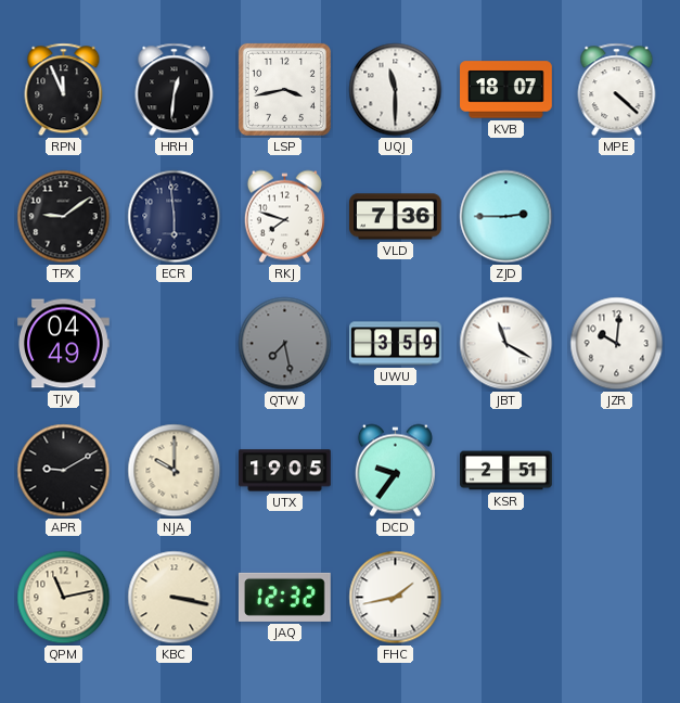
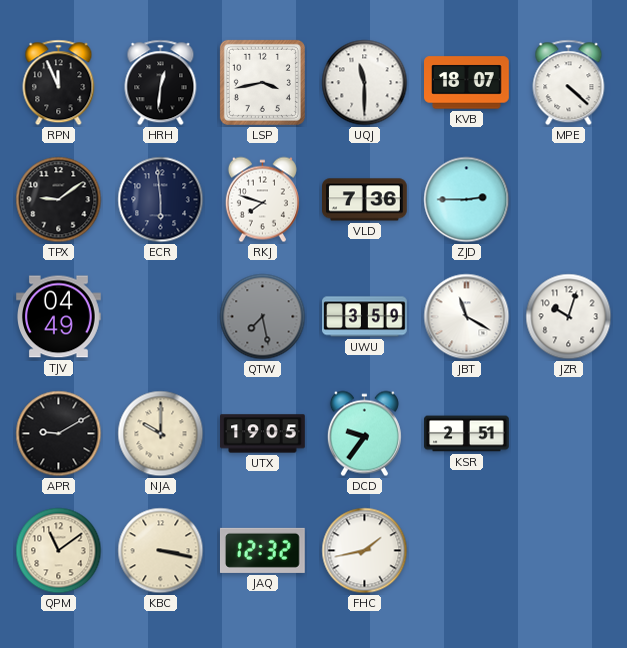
JZR: 10:01 -> 10:03
QPM: 11:13 -> 11:09
